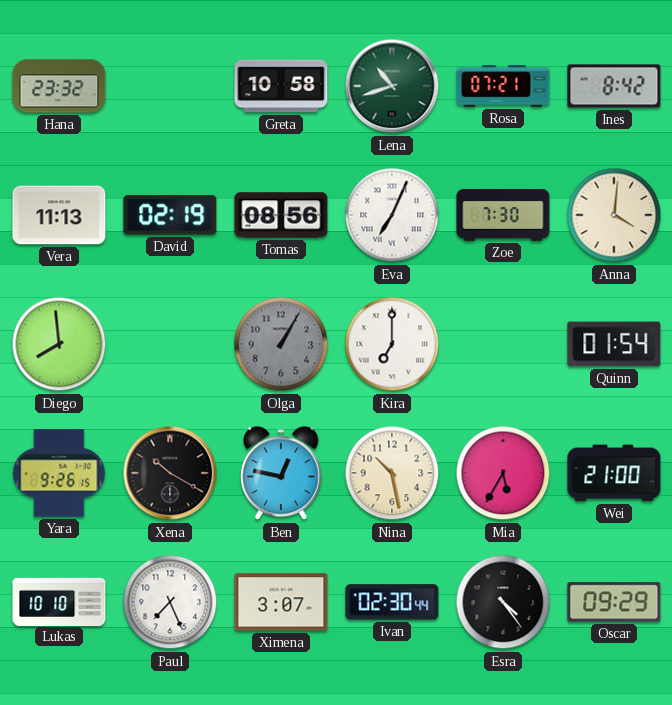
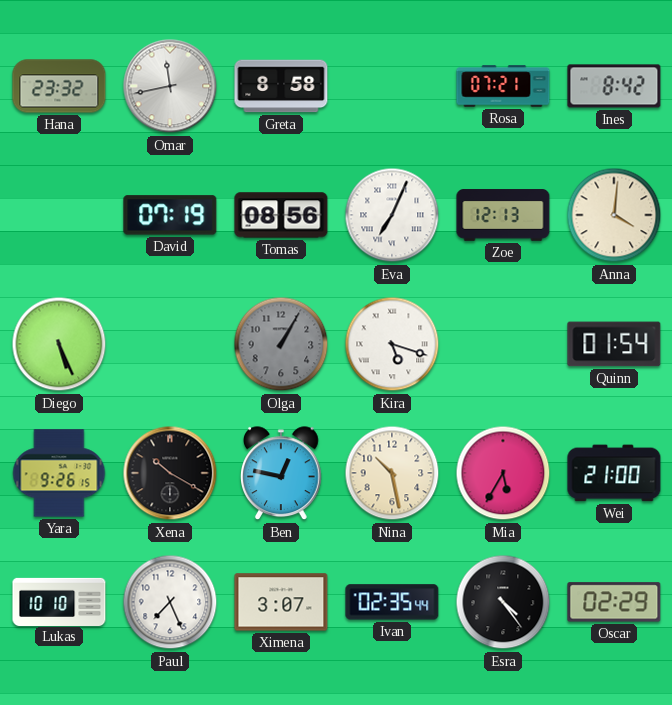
Omar: none -> 11:43
Greta: 10:58 -> 8:58
Lena: 10:42 -> none
Vera: 11:13 -> none
David: 02:19 -> 07:19
Zoe: 7:30 -> 12:13
Diego: 7:59 -> 5:26
Kira: 7:00 -> 5:18
Ivan: 02:30 -> 02:35
Oscar: 09:29 -> 02:29
